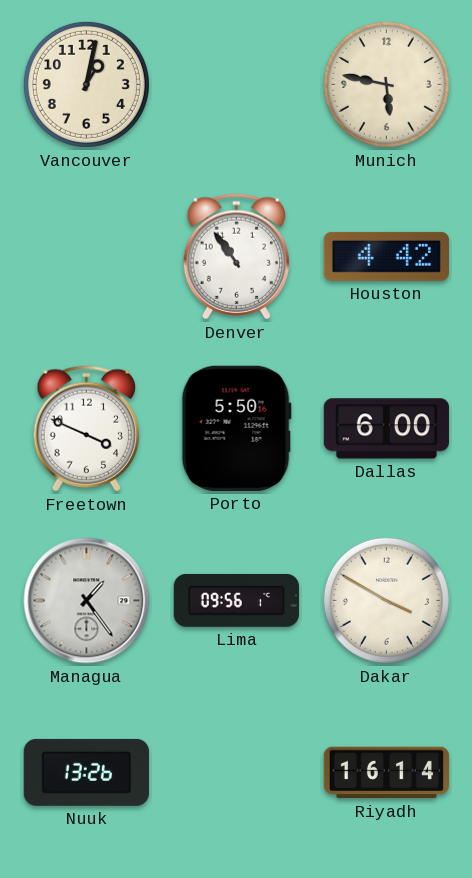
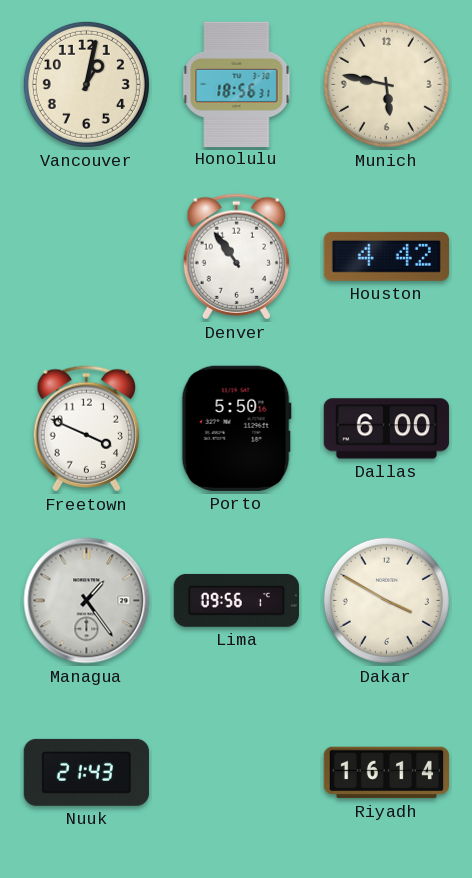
Honolulu: none -> 18:56
Nuuk: 13:26 -> 21:43
